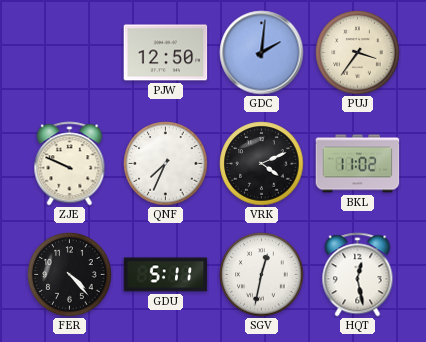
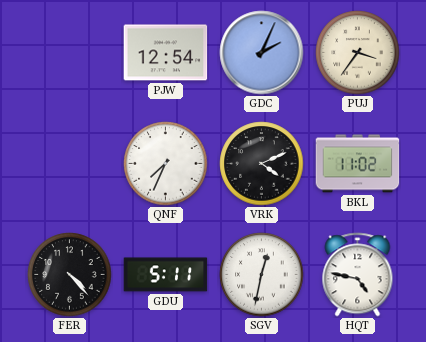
PJW: 12:50 -> 12:54
GDC: 2:01 -> 2:04
ZJE: 9:49 -> none
HQT: 12:28 -> 4:47
